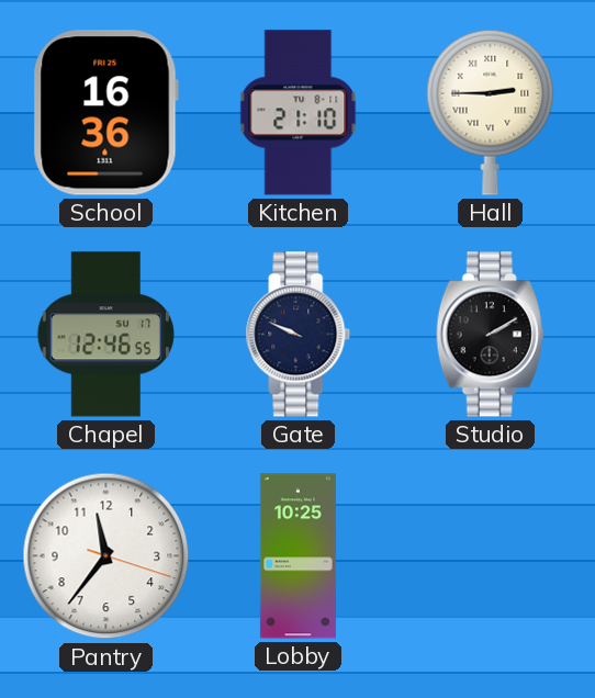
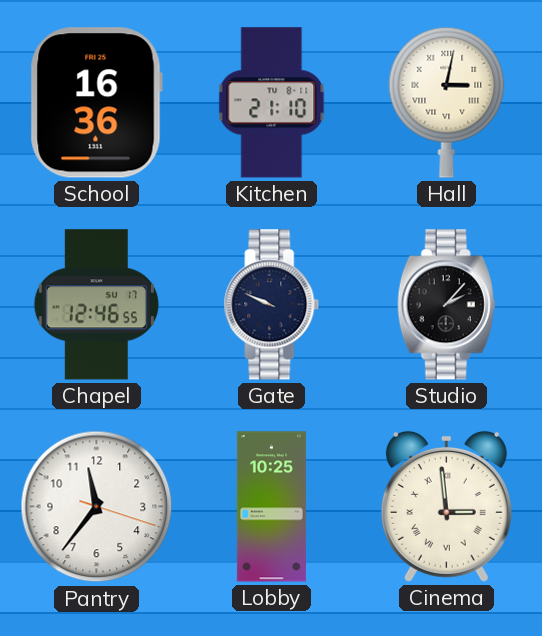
Hall: 2:45 -> 3:02
Studio: 2:10 -> 2:07
Cinema: none -> 2:59
